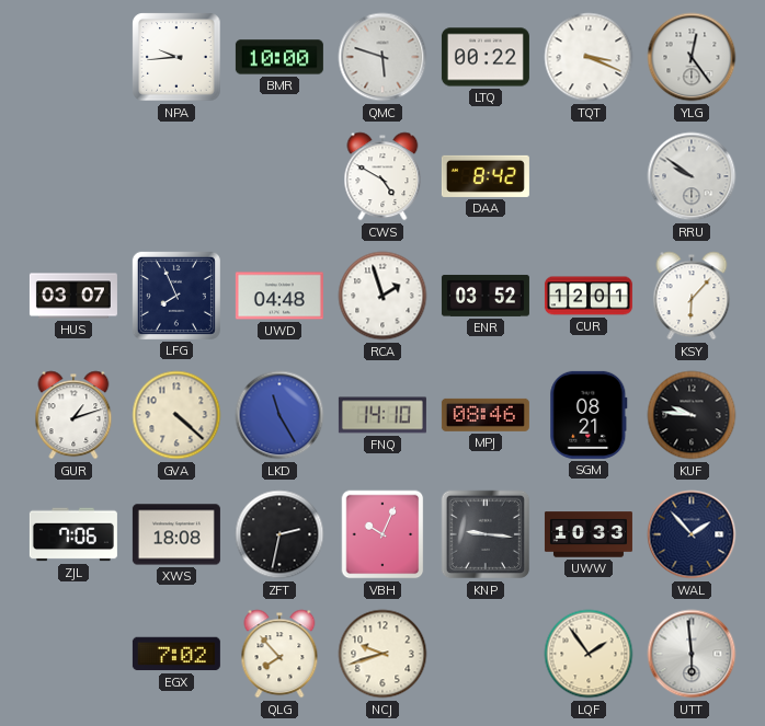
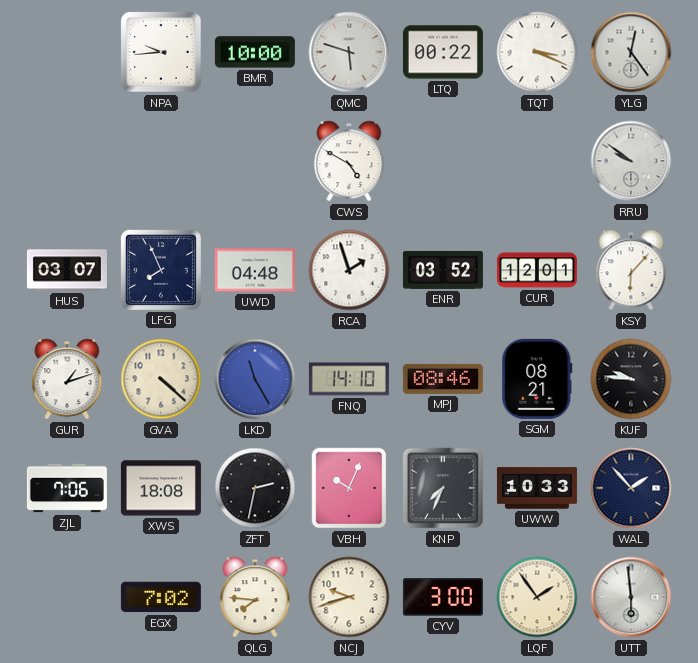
DAA: 8:42 -> none
KNP: 9:16 -> 7:34
QLG: 7:53 -> 7:46
CYV: none -> 3:00
